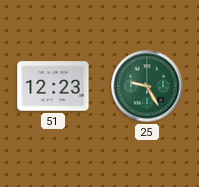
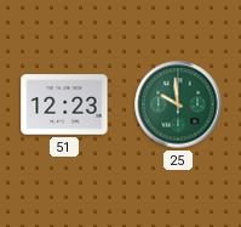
25: 9:25 -> 9:59
